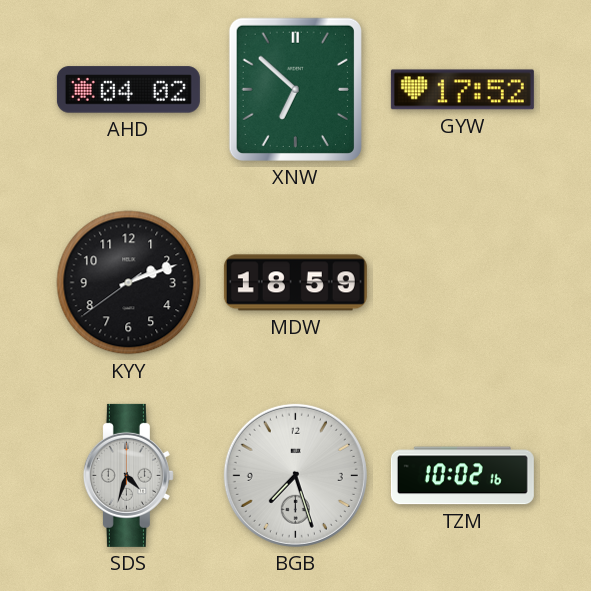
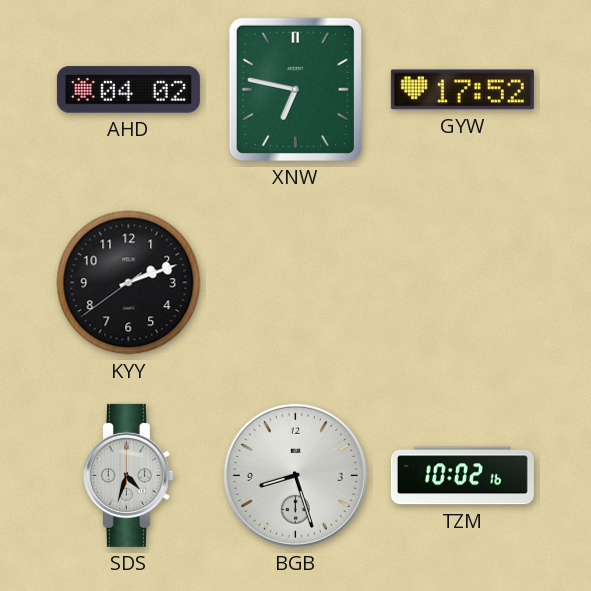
XNW: 6:52 -> 6:47
MDW: 18:59 -> none
BGB: 7:27 -> 8:27
